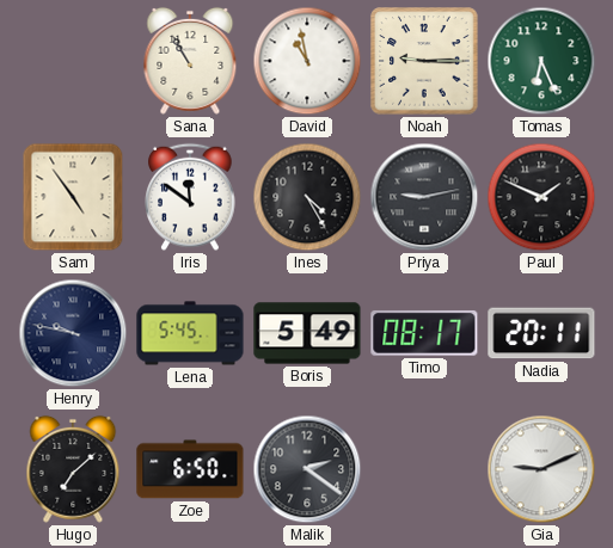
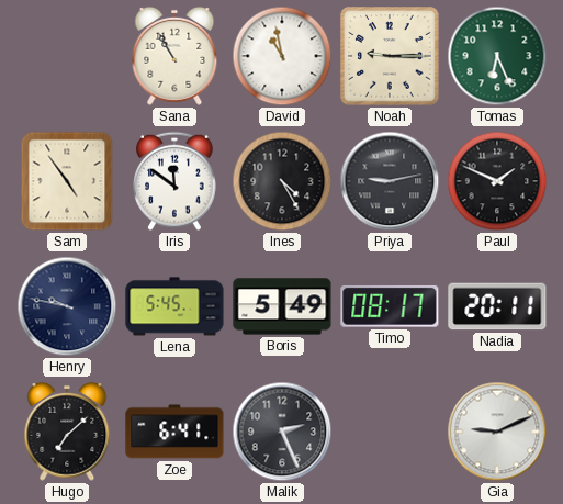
Zoe: 6:50 -> 6:41
Malik: 2:21 -> 2:26
